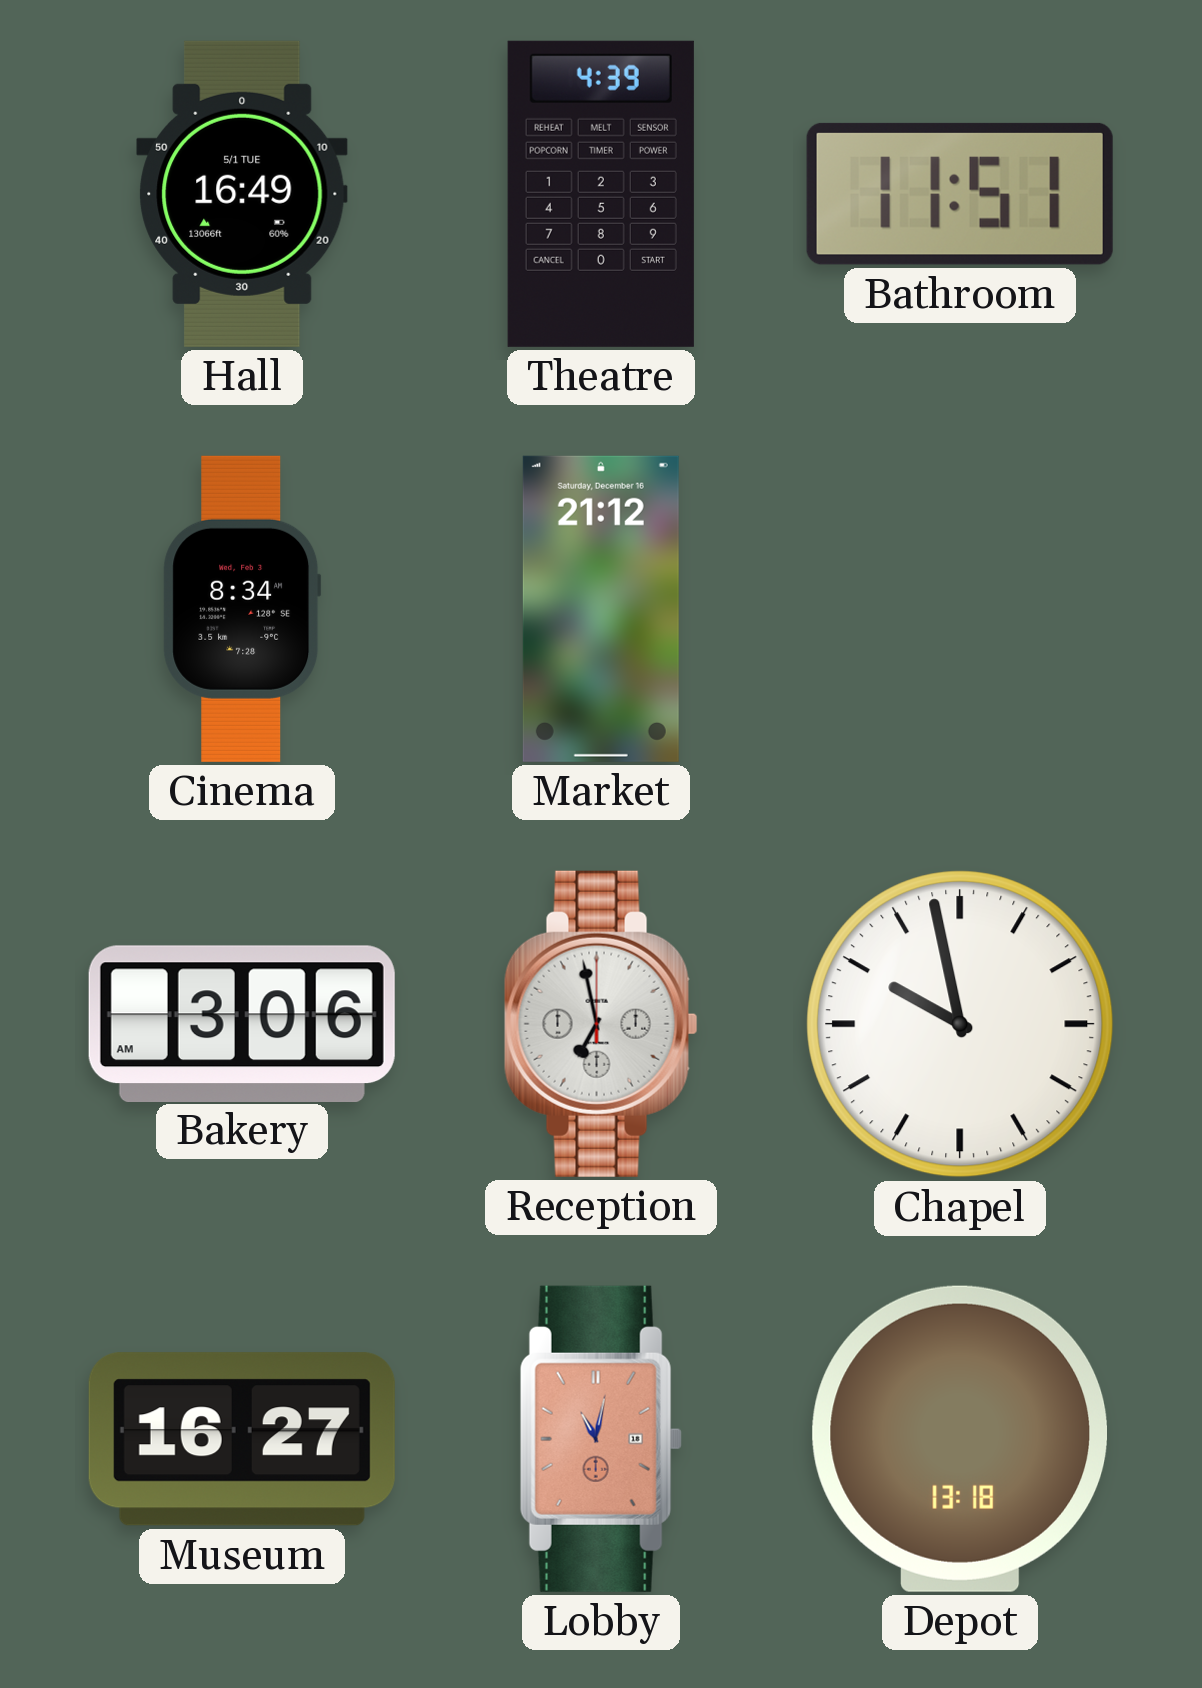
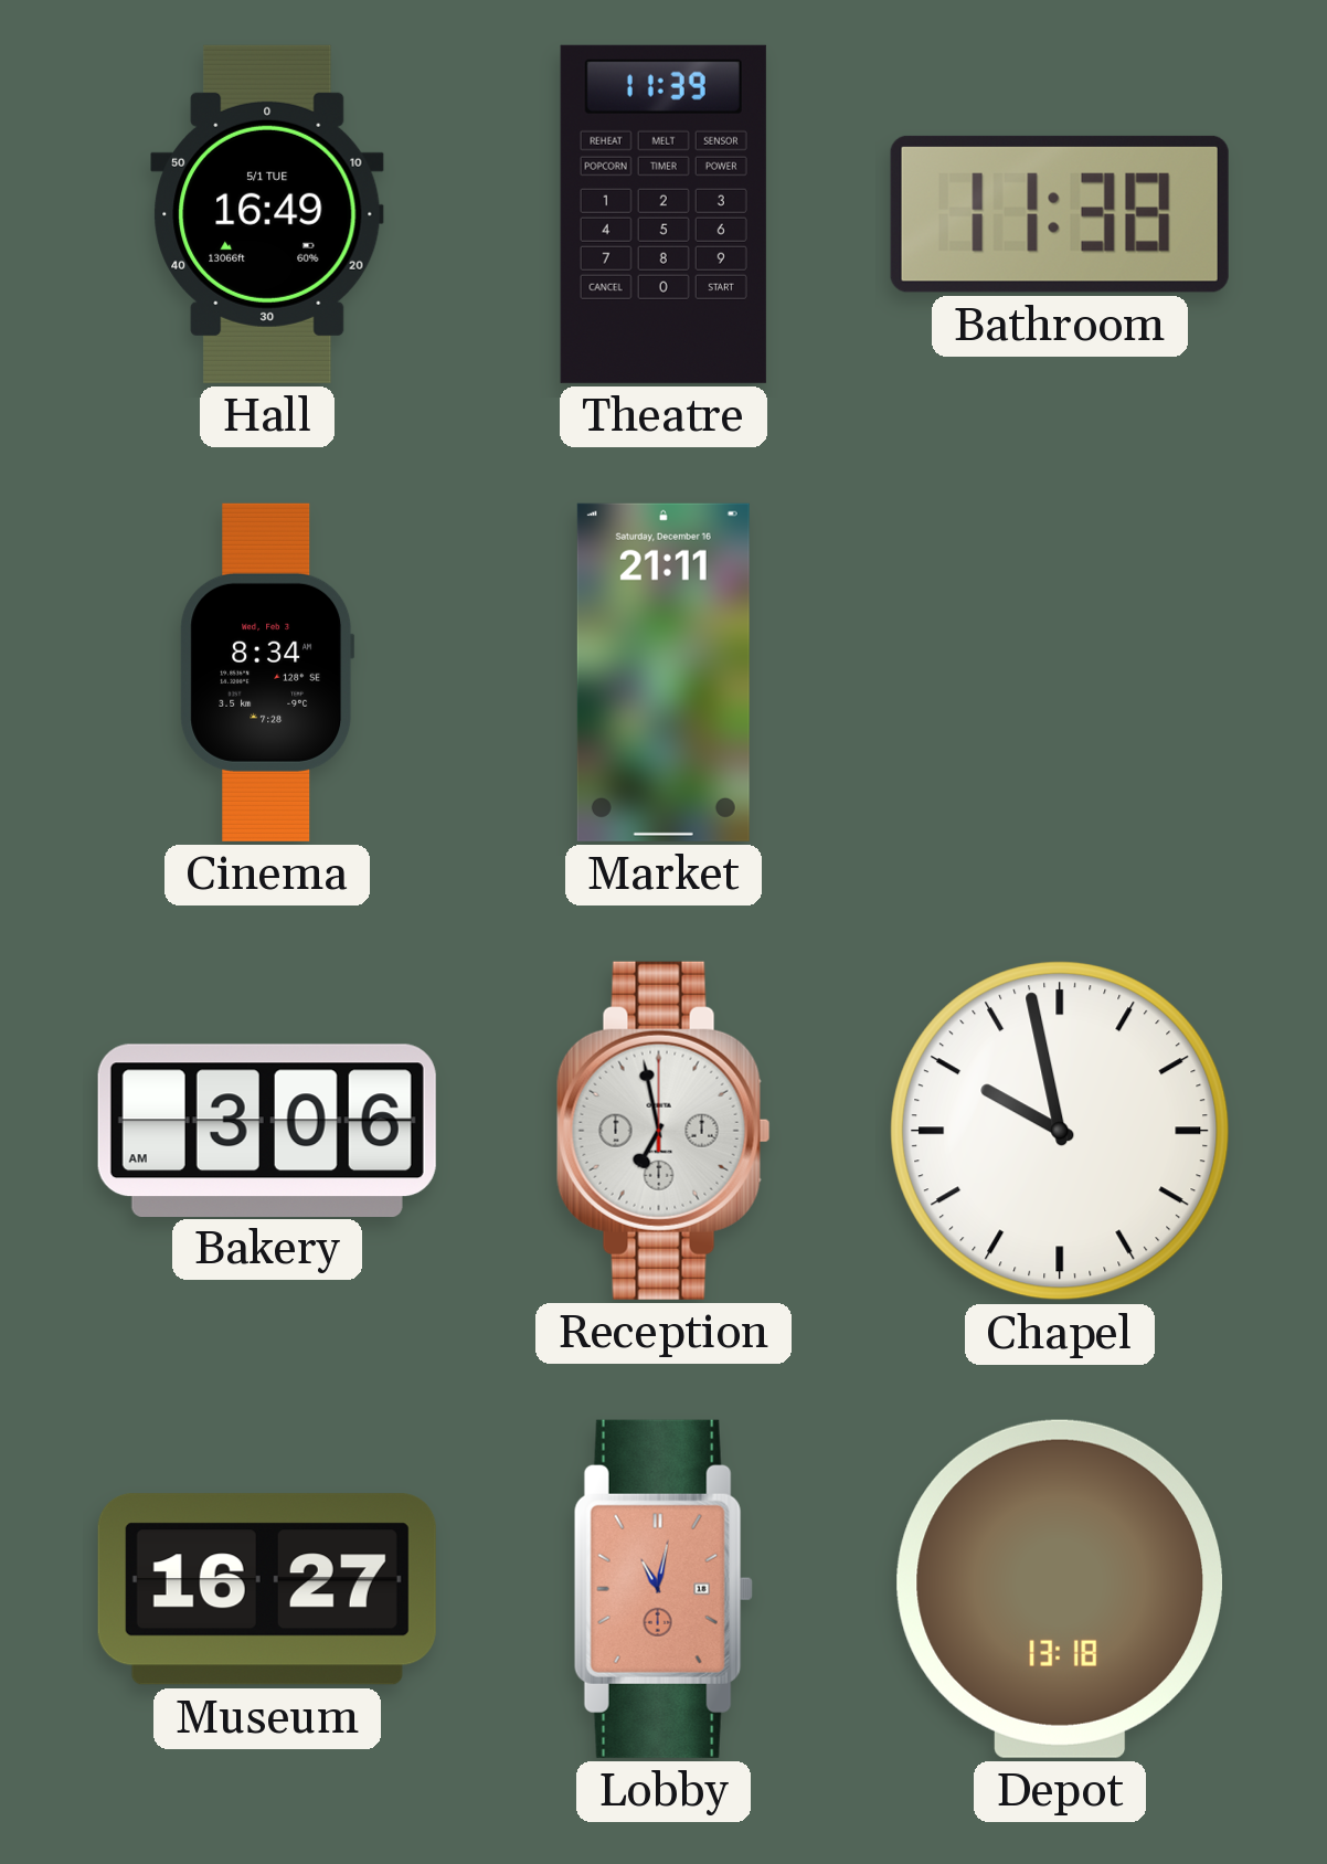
Theatre: 4:39 -> 11:39
Bathroom: 11:51 -> 11:38
Market: 21:12 -> 21:11
